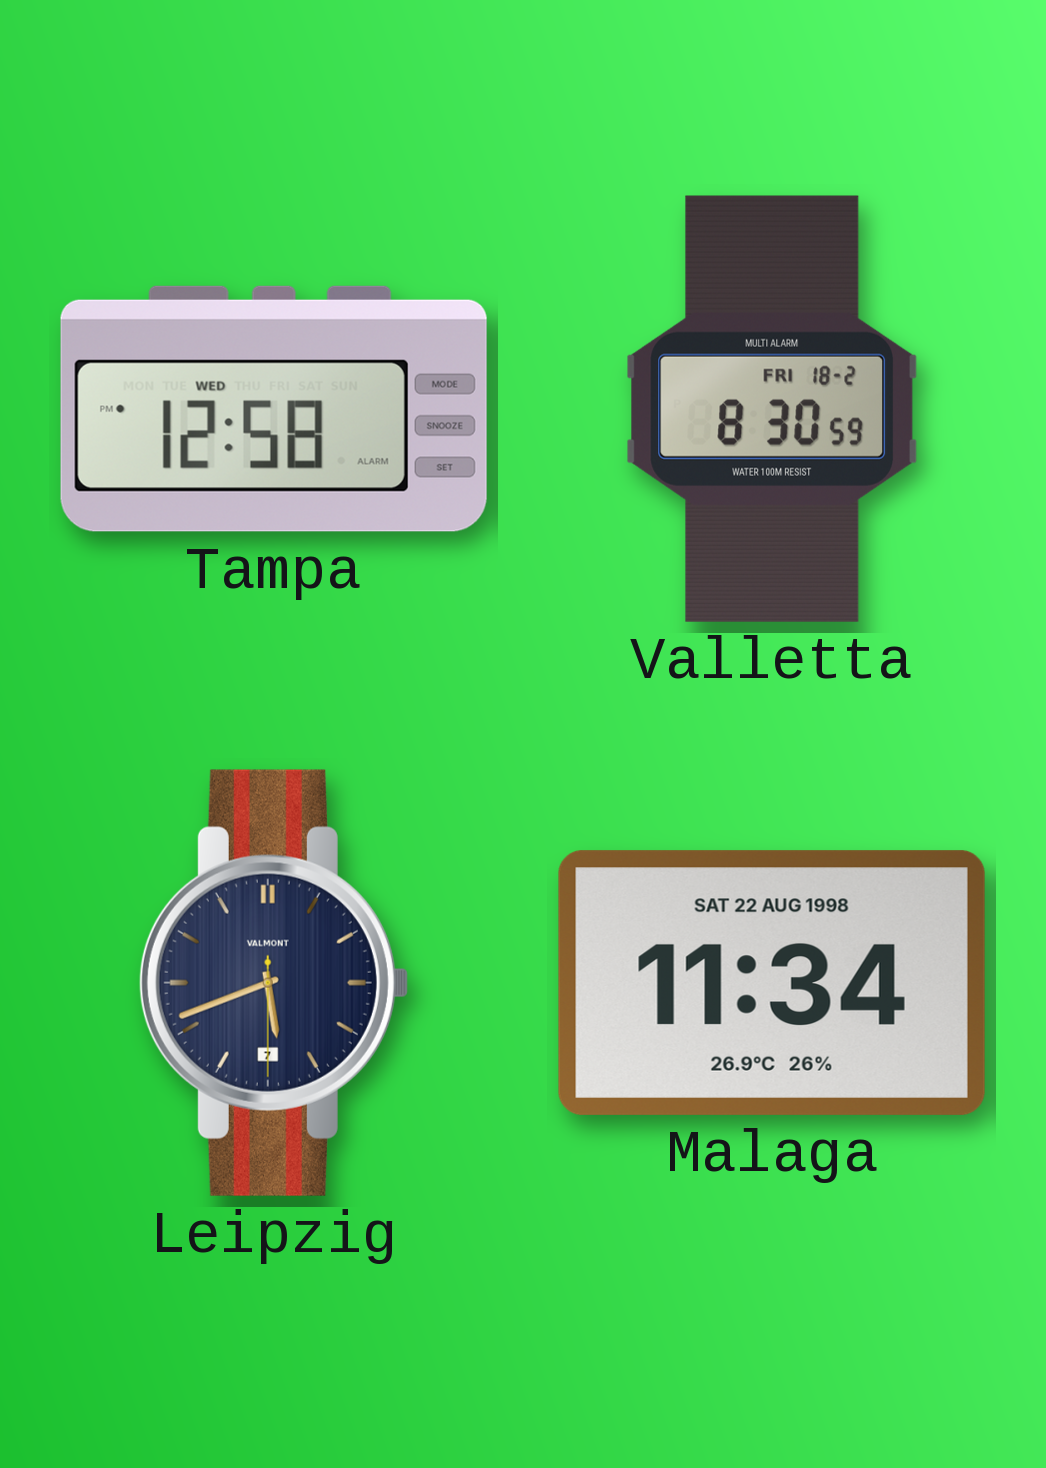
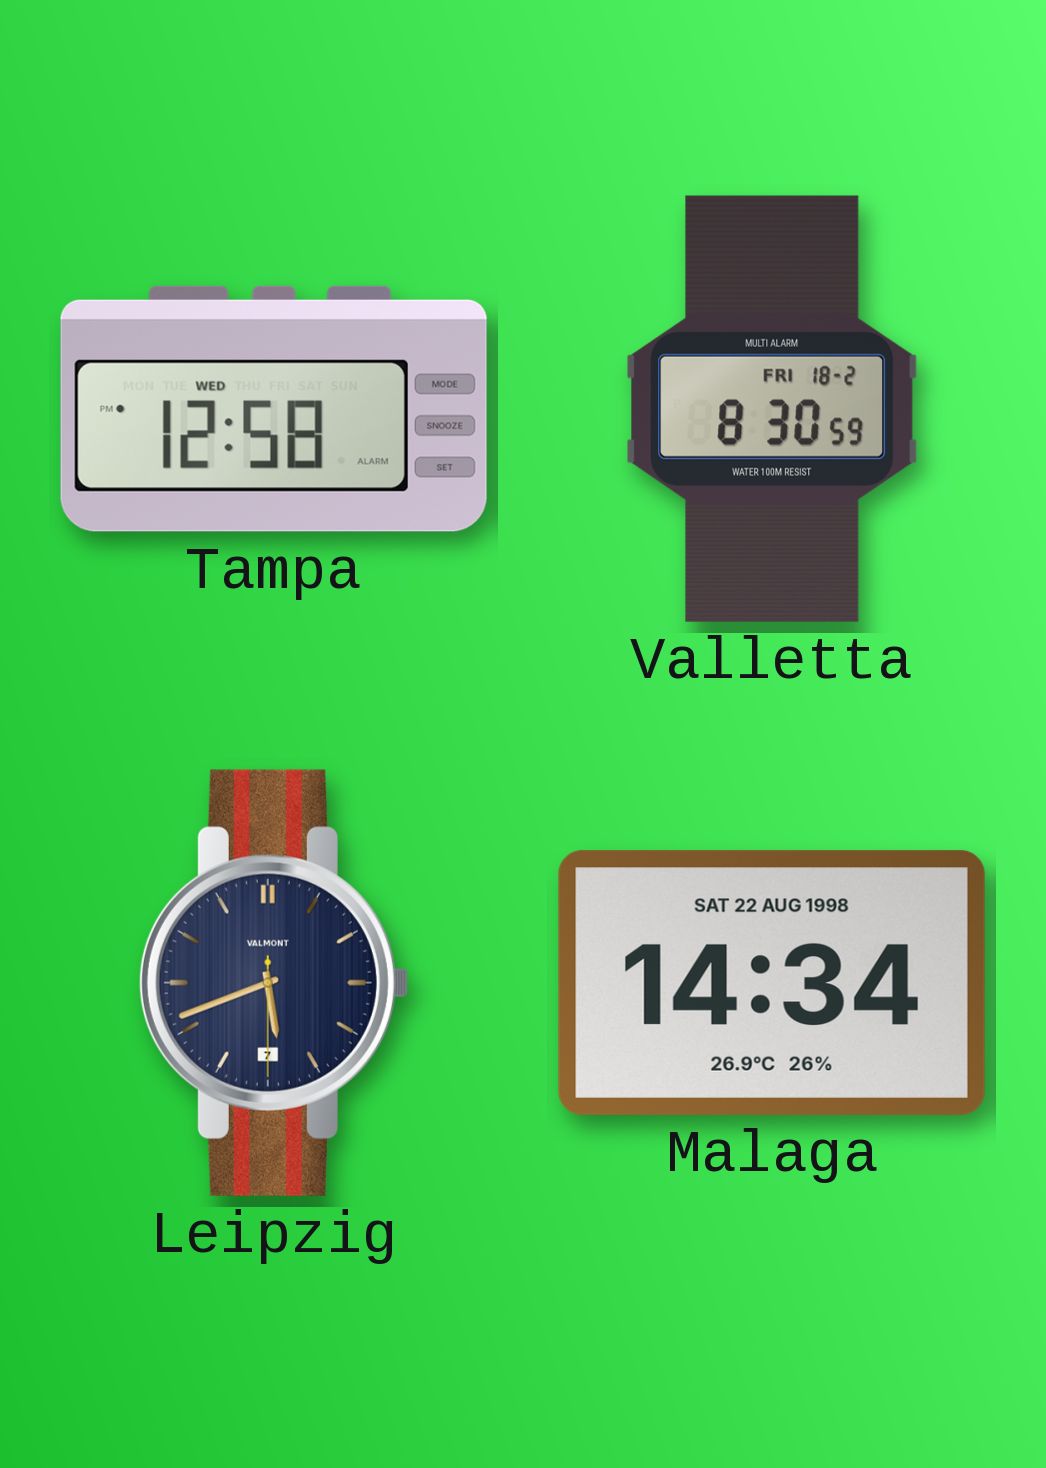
Malaga: 11:34 -> 14:34
